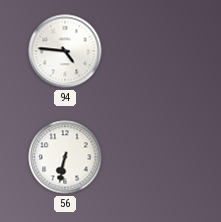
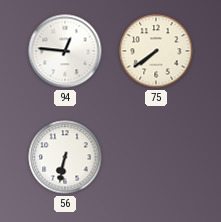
94: 4:46 -> 12:46
75: none -> 7:39
